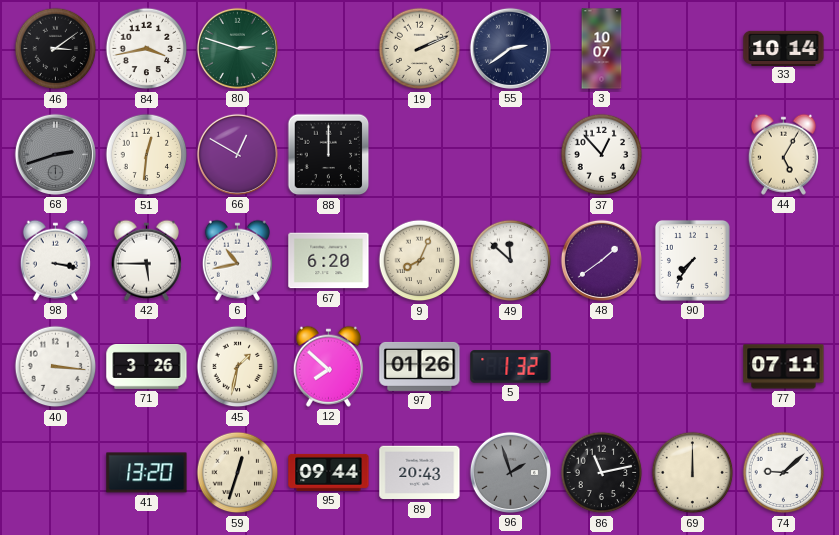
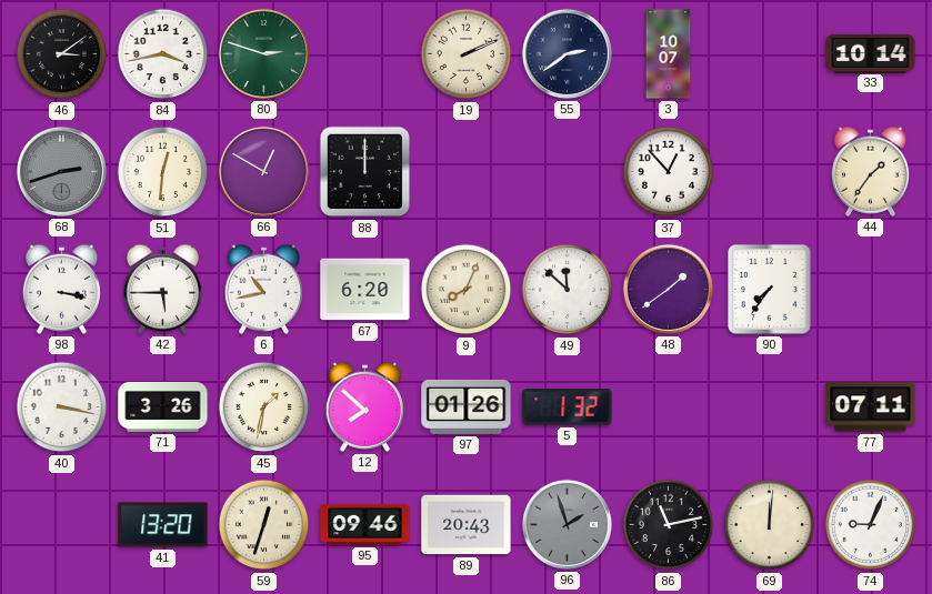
44: 5:05 -> 1:36
40: 3:16 -> 3:17
95: 09:44 -> 09:46
69: 12:00 -> 12:01
74: 9:08 -> 9:04
